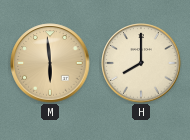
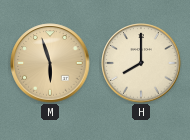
M: 5:59 -> 5:57
